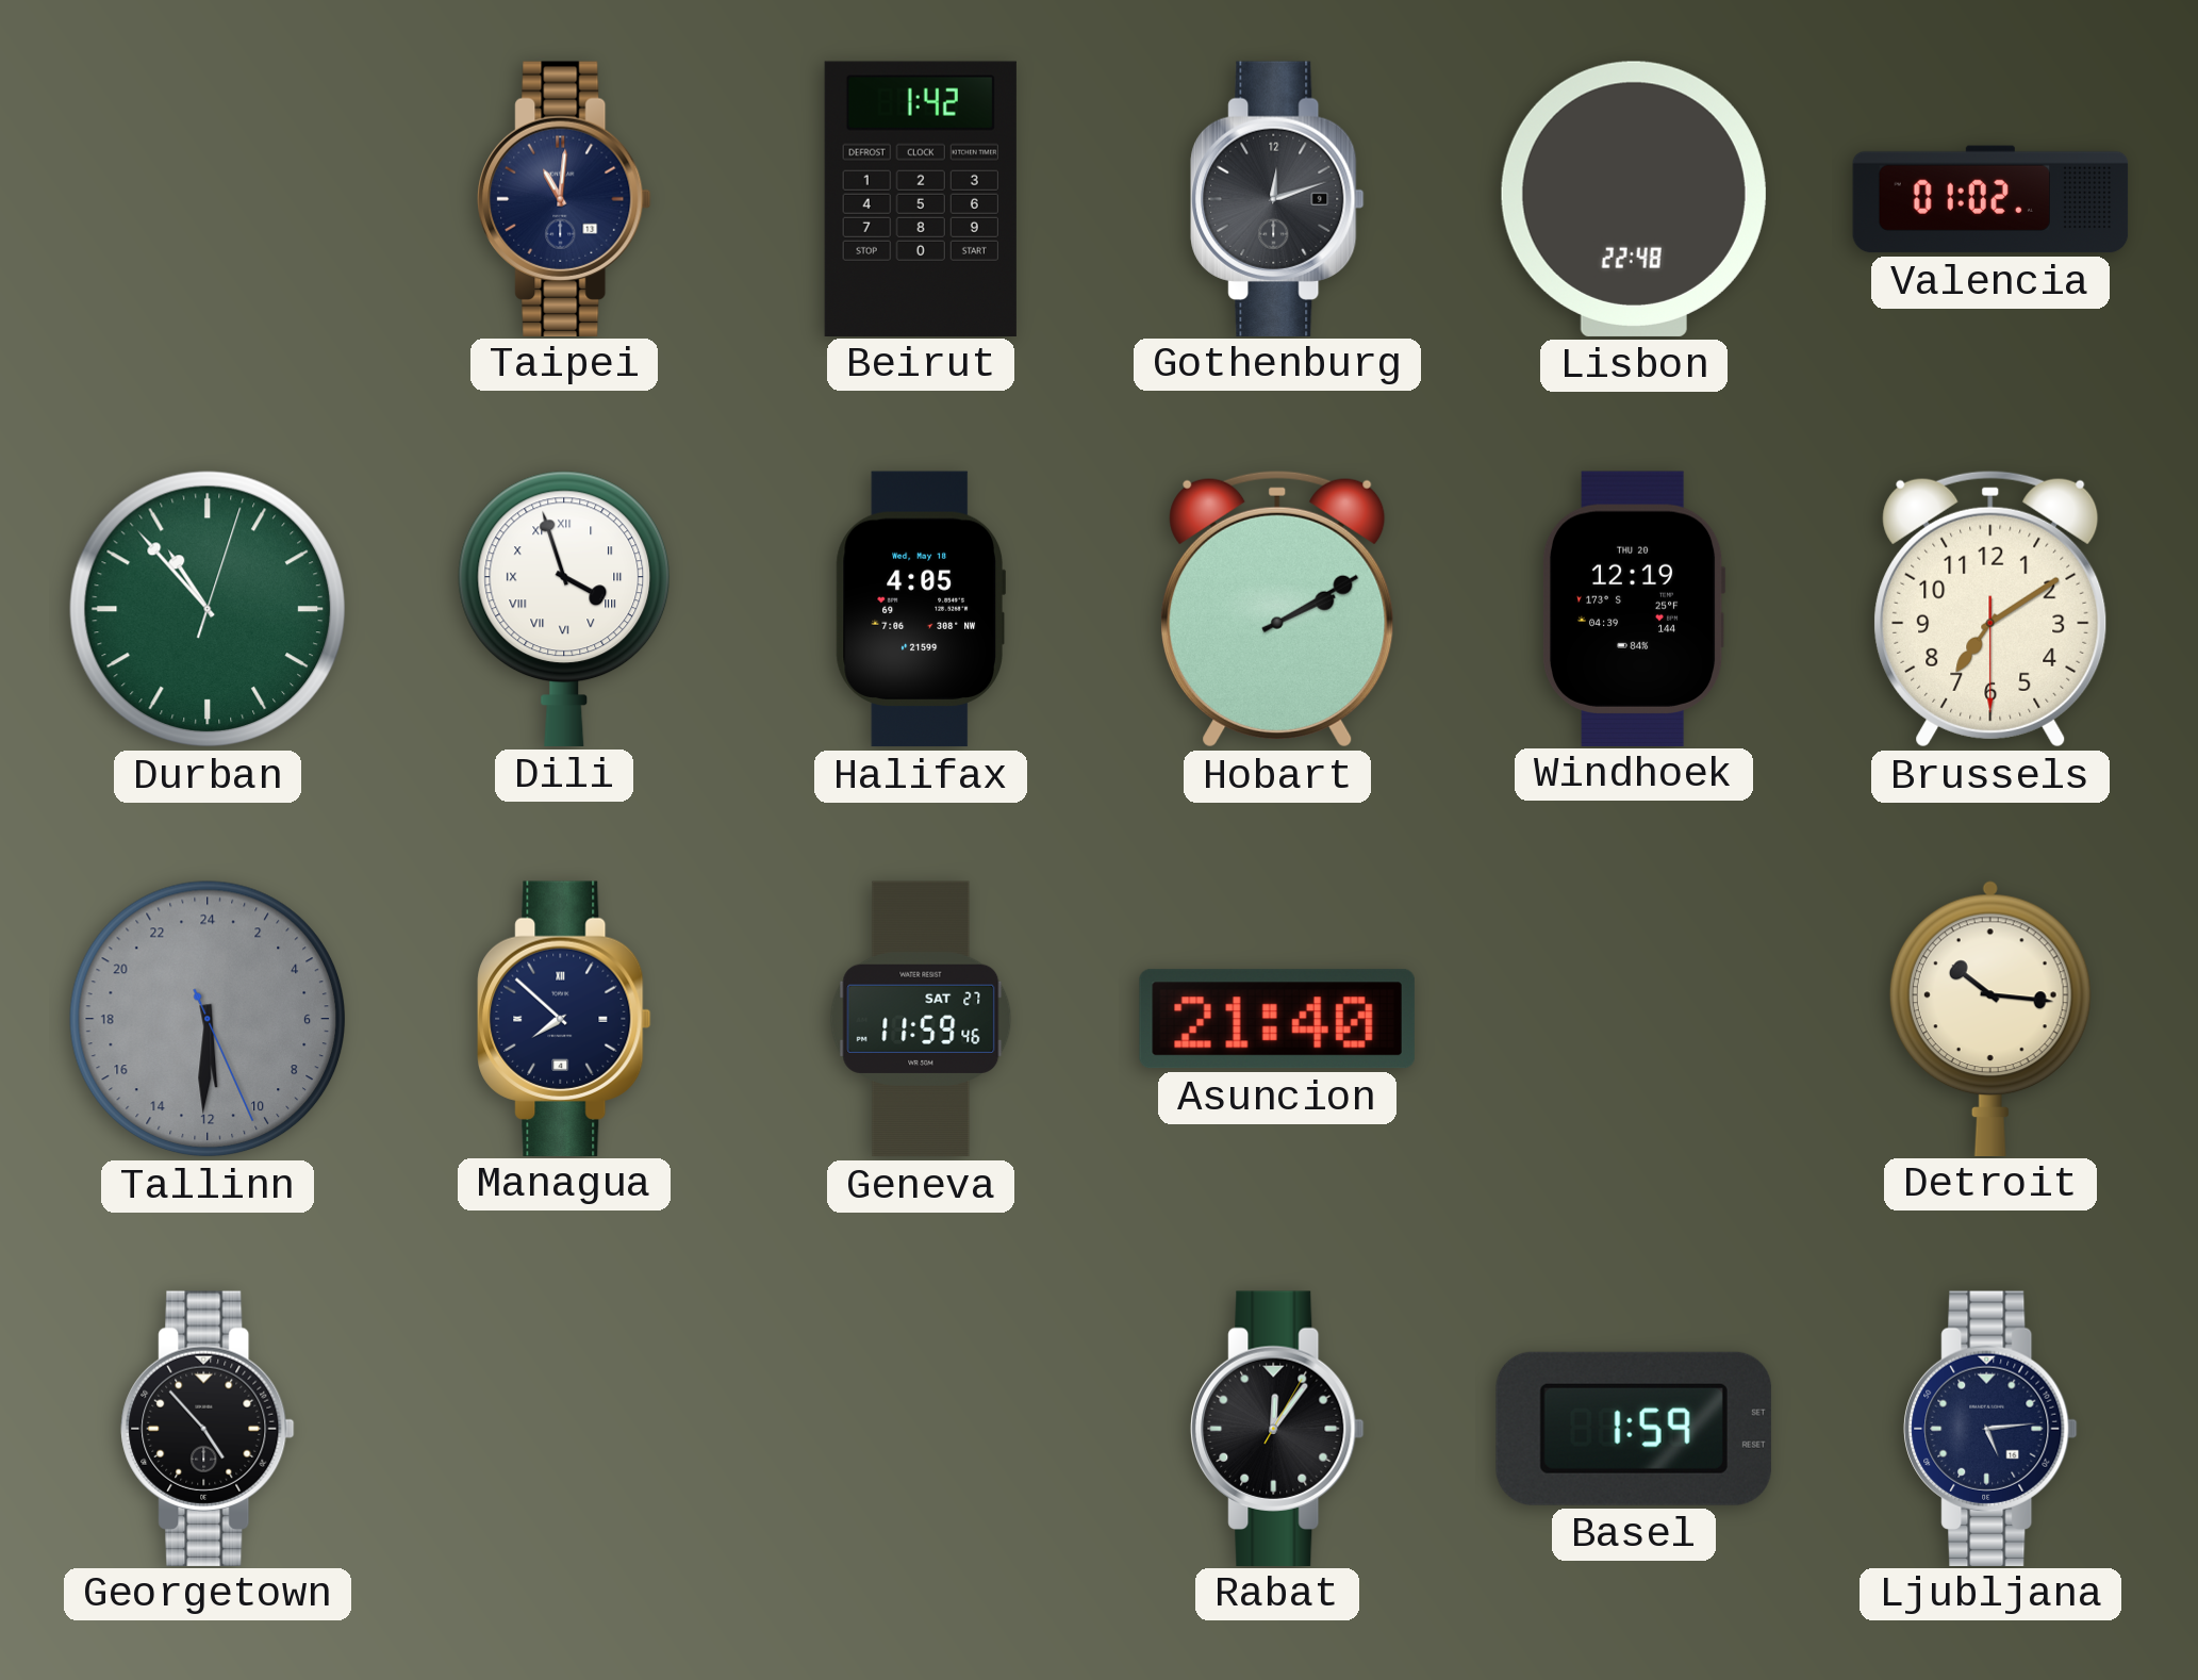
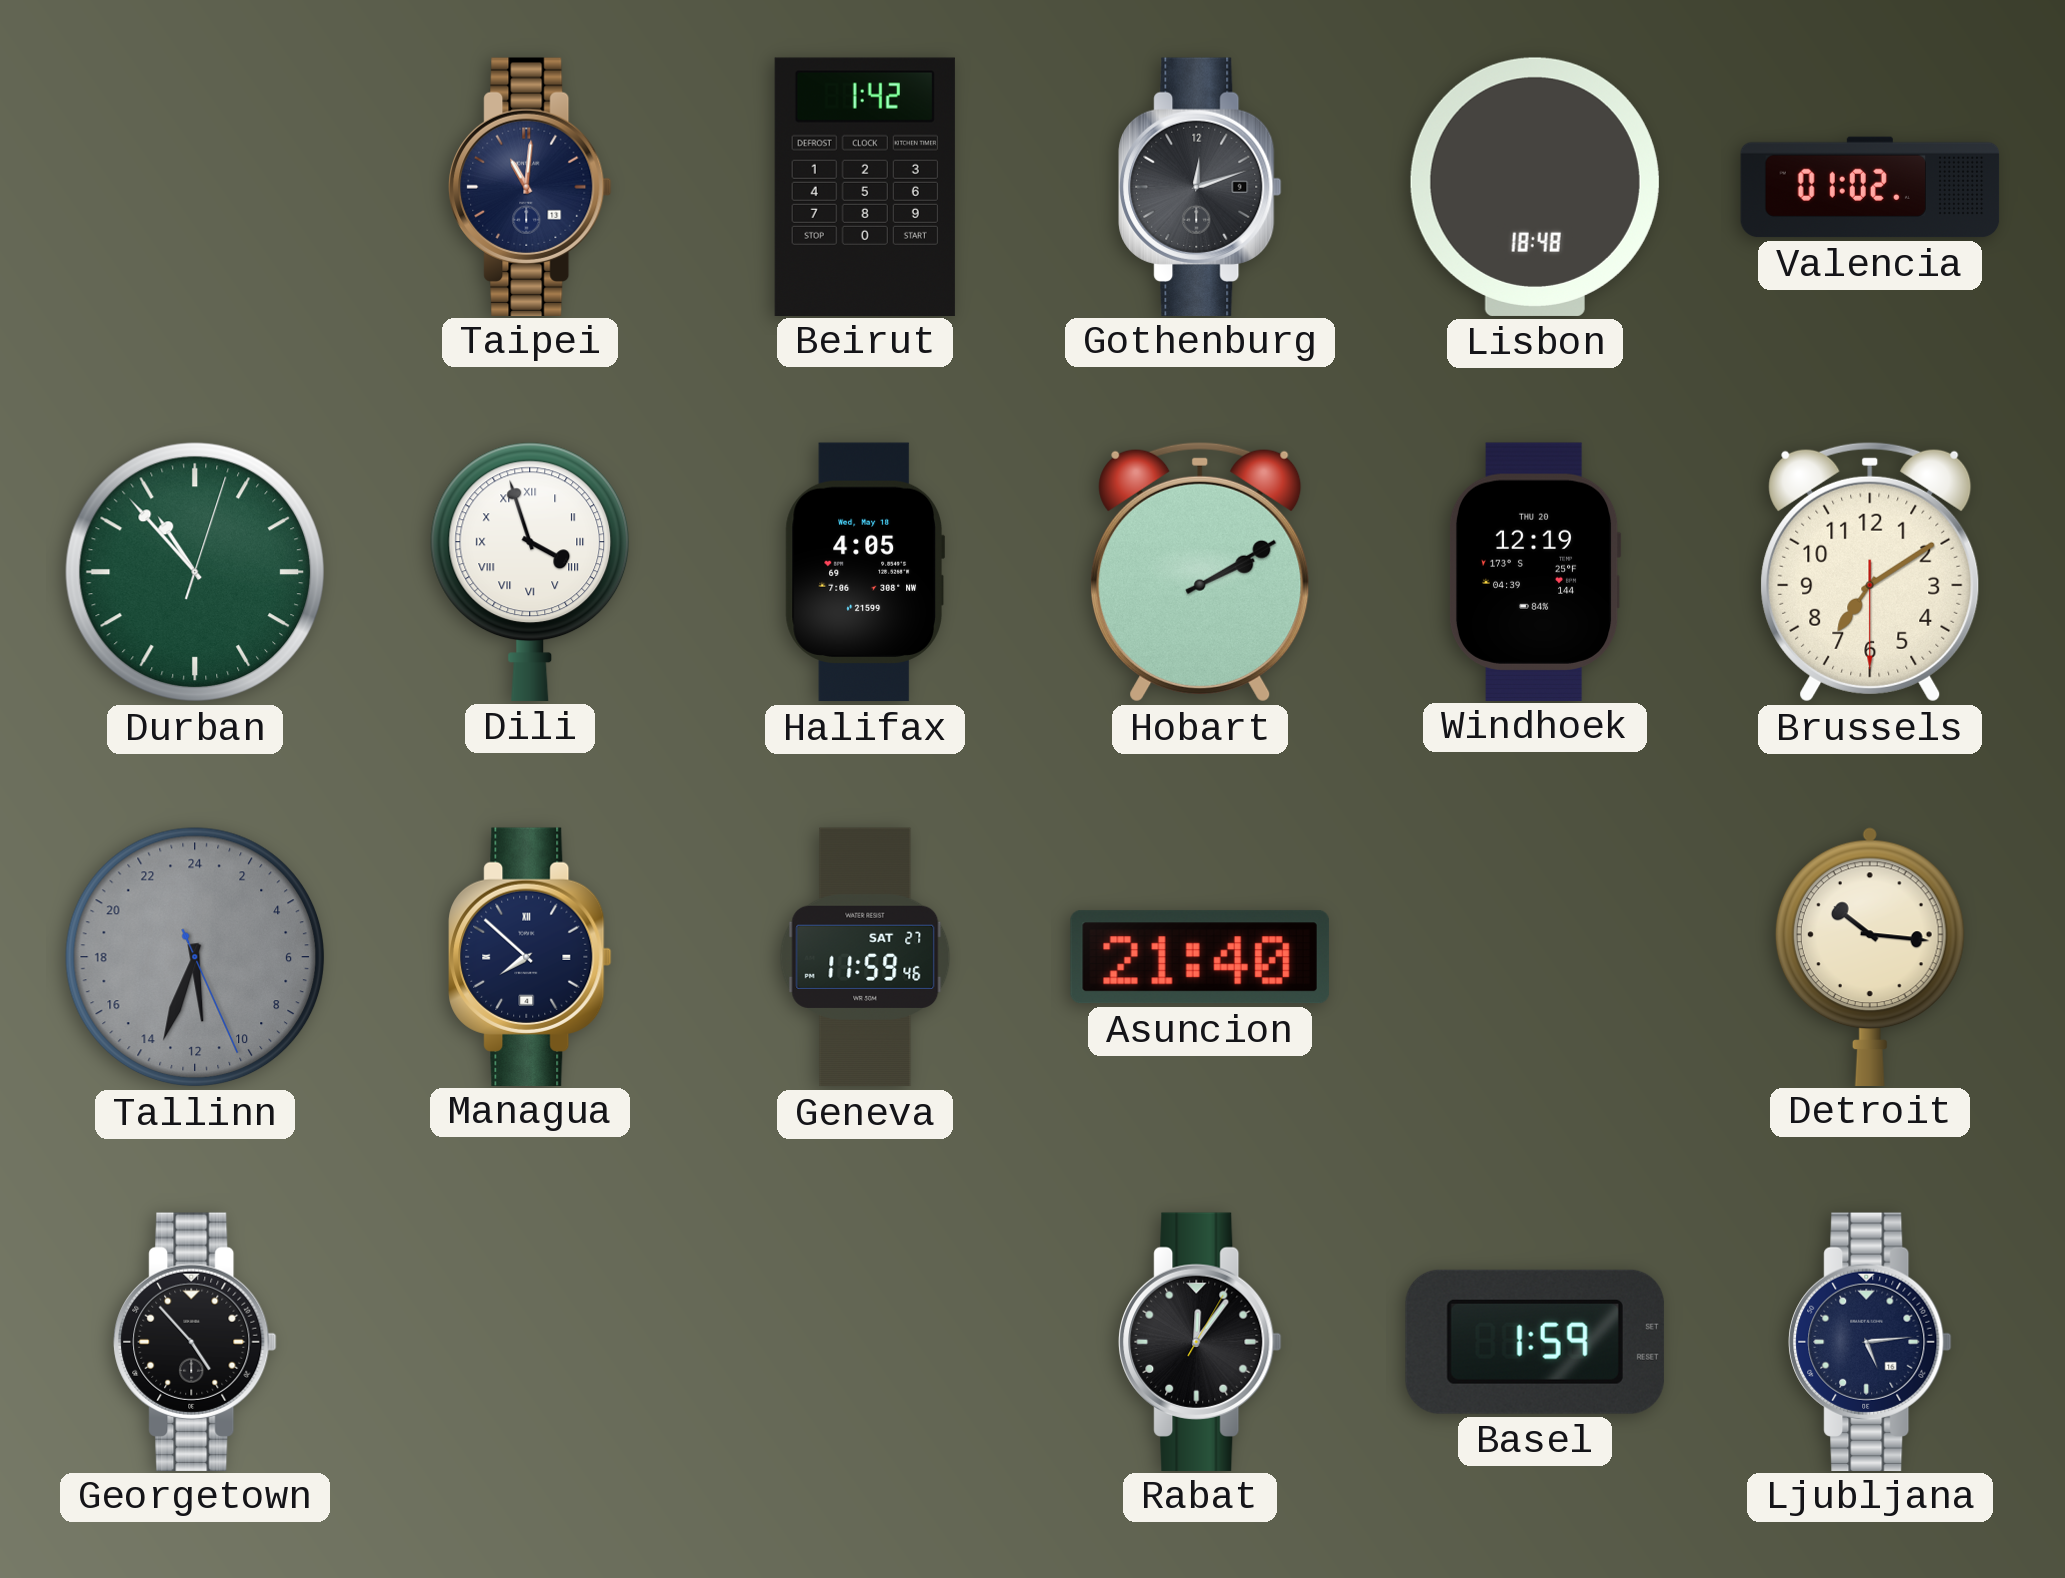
Lisbon: 22:48 -> 18:48
Tallinn: 11:30 -> 11:33
